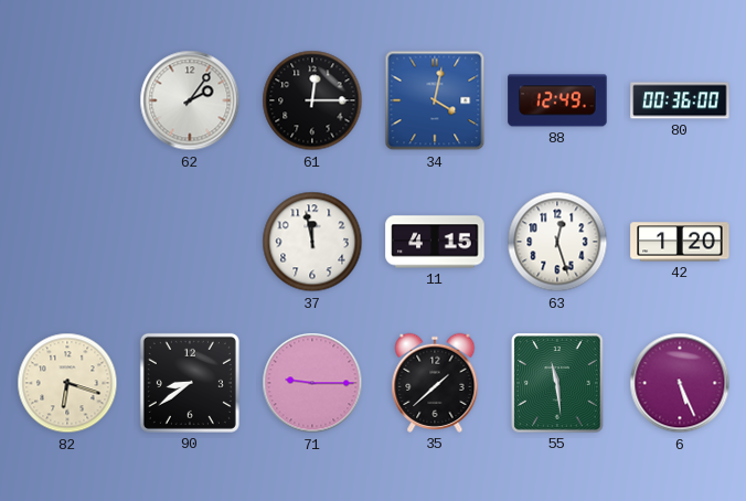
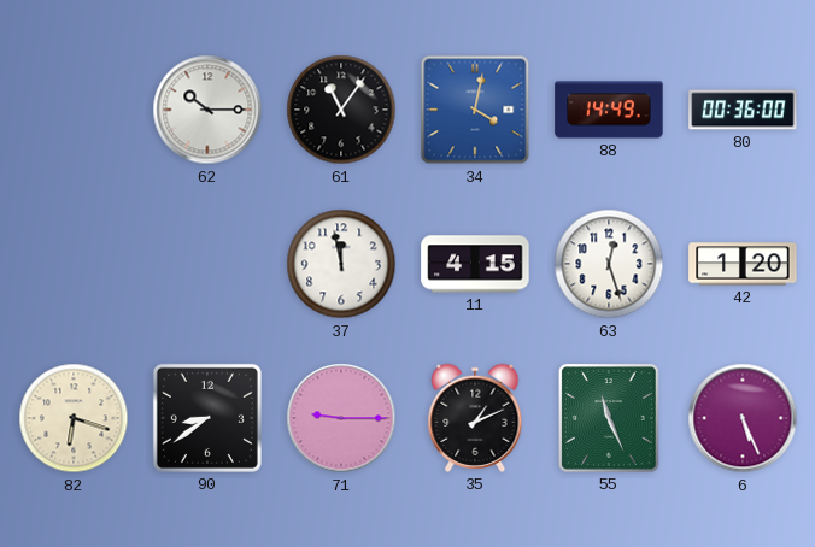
62: 2:06 -> 10:15
61: 12:15 -> 11:06
88: 12:49 -> 14:49
35: 1:38 -> 1:11
55: 11:29 -> 11:26
